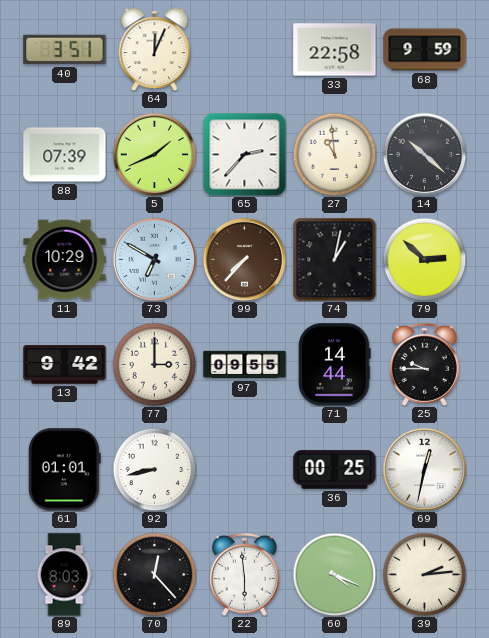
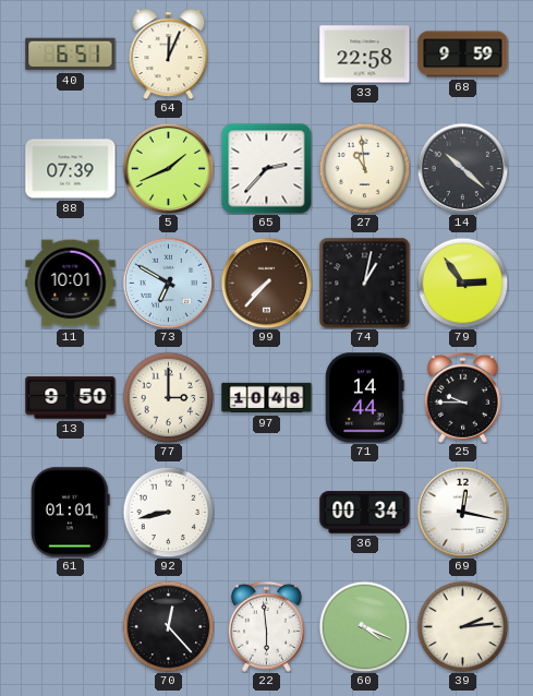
40: 3:51 -> 6:51
11: 10:29 -> 10:01
79: 2:52 -> 2:54
13: 9:42 -> 9:50
97: 09:55 -> 10:48
36: 00:25 -> 00:34
69: 12:32 -> 12:17
89: 8:03 -> none
